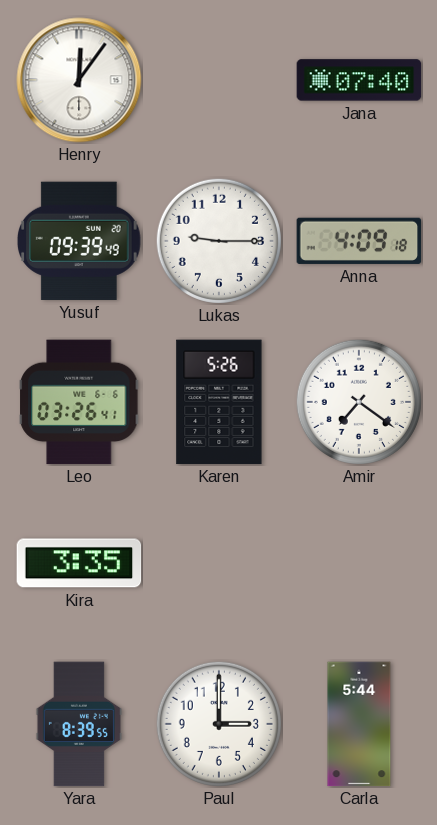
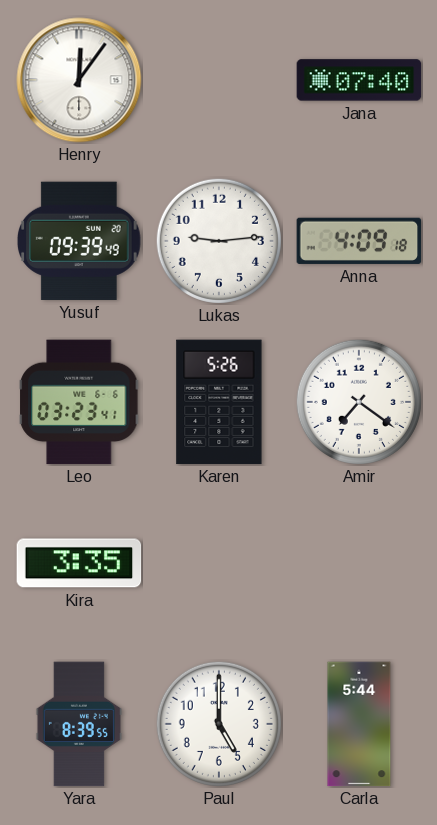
Lukas: 9:15 -> 9:14
Leo: 03:26 -> 03:23
Paul: 3:00 -> 5:00
